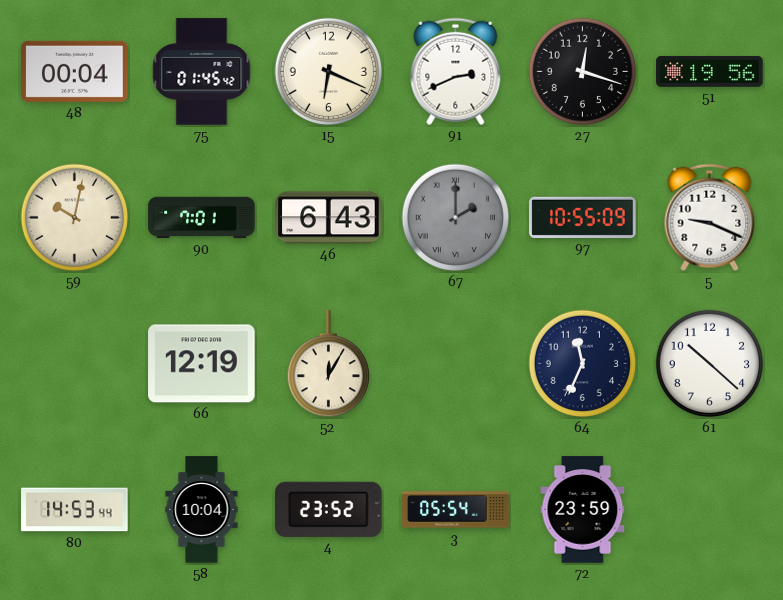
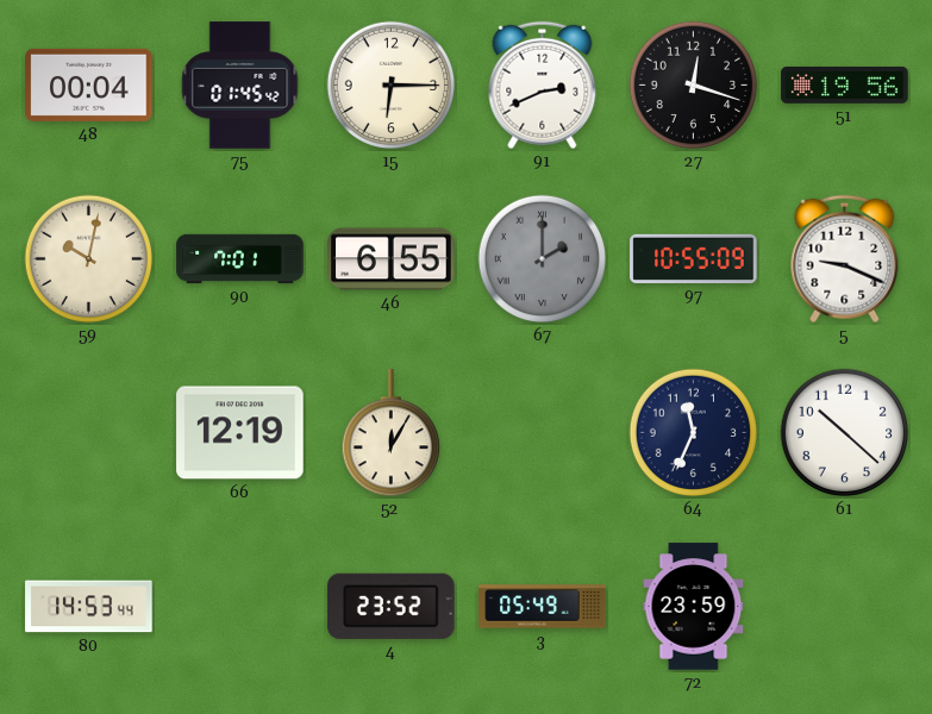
15: 6:19 -> 6:15
46: 6:43 -> 6:55
58: 10:04 -> none
3: 05:54 -> 05:49
